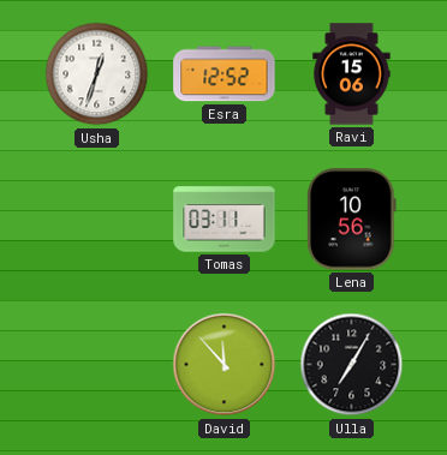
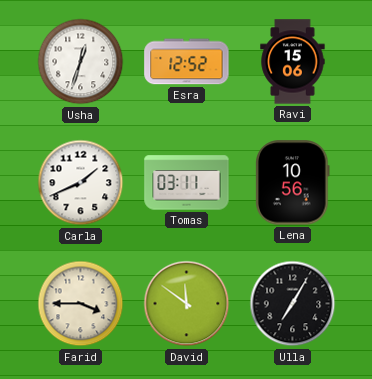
Carla: none -> 1:41
Farid: none -> 3:45
David: 11:53 -> 11:51
